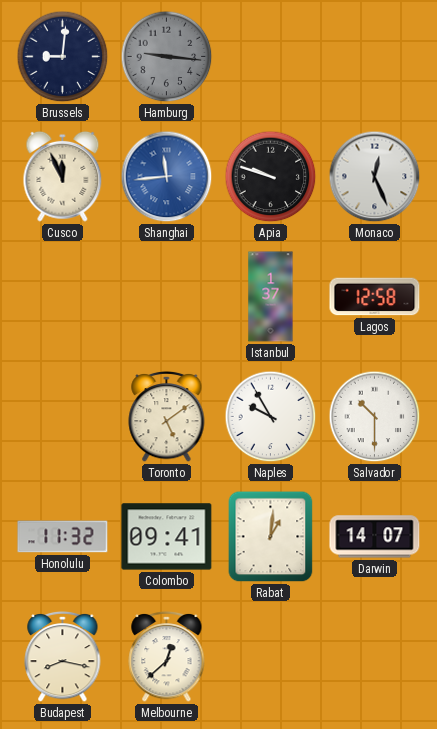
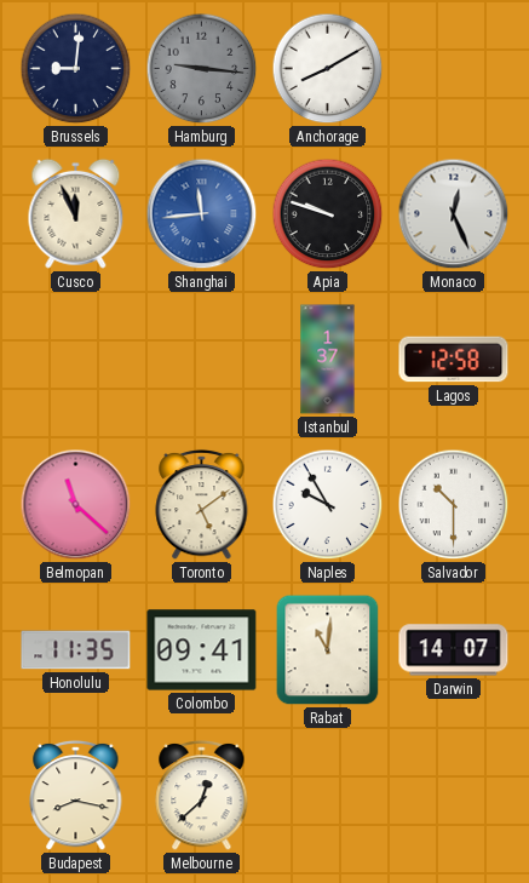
Anchorage: none -> 8:10
Belmopan: none -> 11:22
Honolulu: 11:32 -> 11:35
Rabat: 1:01 -> 11:01
